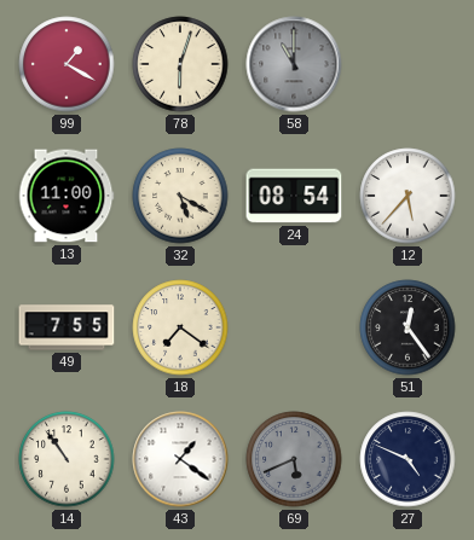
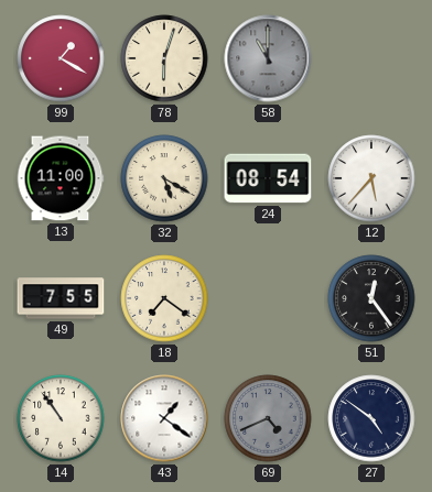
69: 5:41 -> 4:41
27: 4:49 -> 4:51
